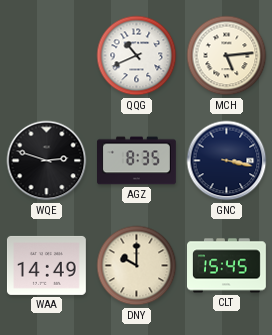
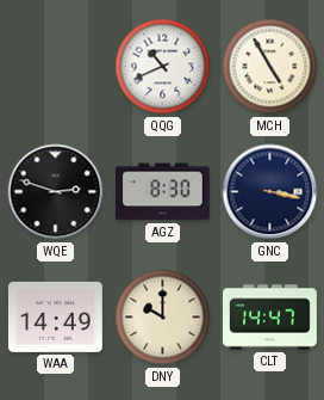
MCH: 5:14 -> 4:55
AGZ: 8:35 -> 8:30
CLT: 15:45 -> 14:47
